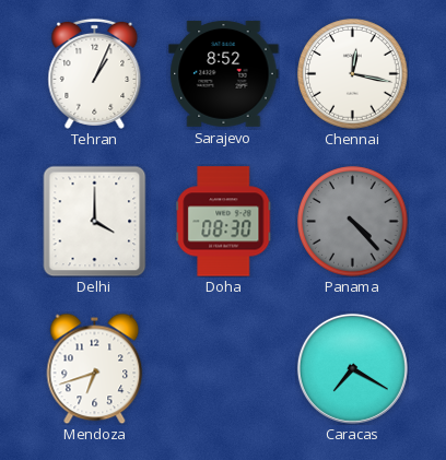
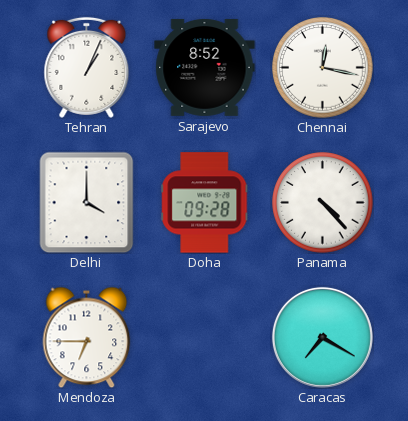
Doha: 08:30 -> 09:28
Panama dial: grey -> white
Mendoza: 6:42 -> 6:45
